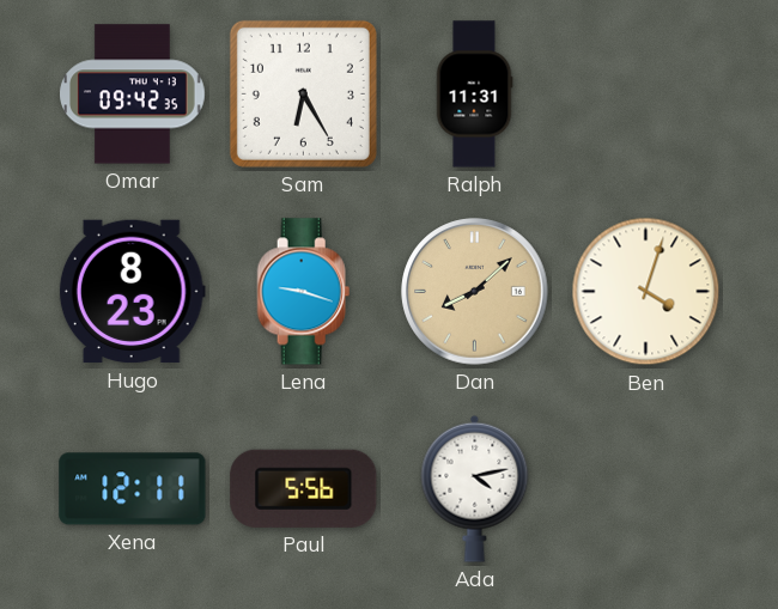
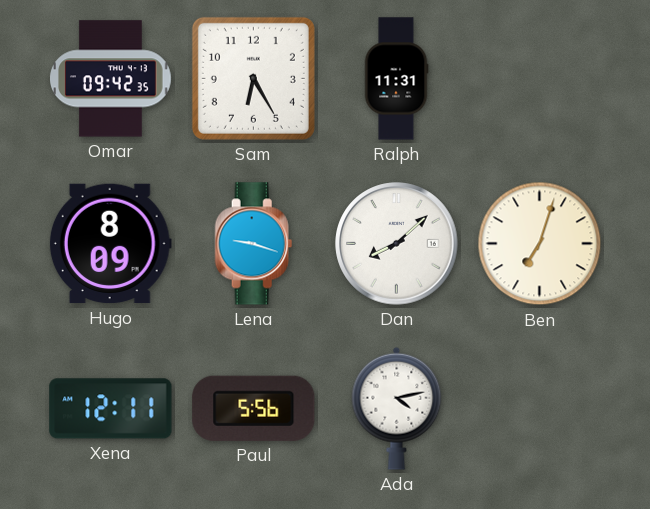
Hugo: 8:23 -> 8:09
Dan dial: champagne -> white
Ben: 4:03 -> 7:03
